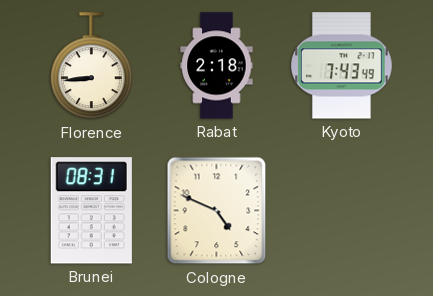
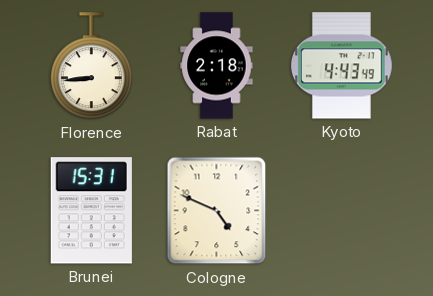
Kyoto: 7:43 -> 4:43
Brunei: 08:31 -> 15:31
